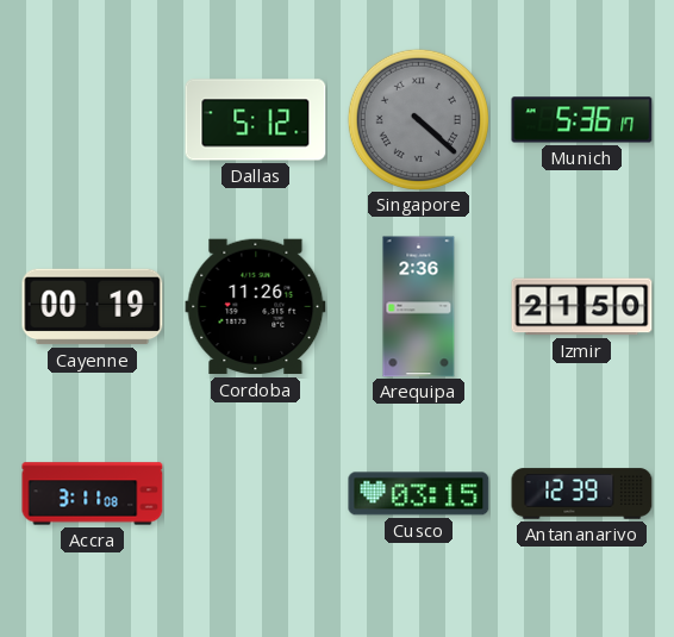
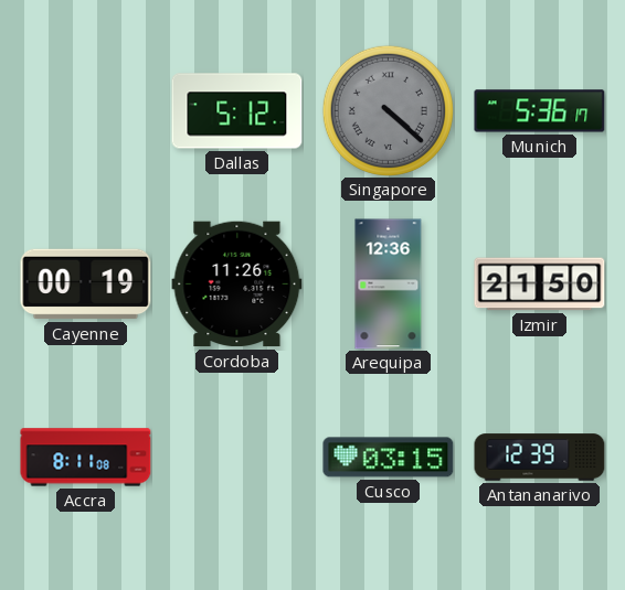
Arequipa: 2:36 -> 12:36
Accra: 3:11 -> 8:11
